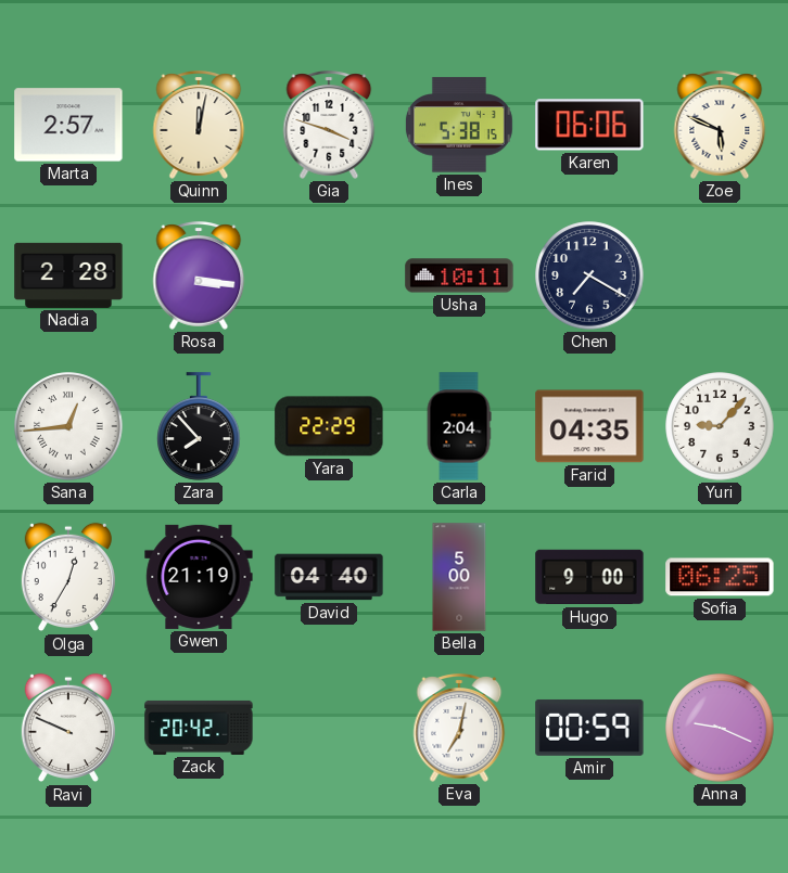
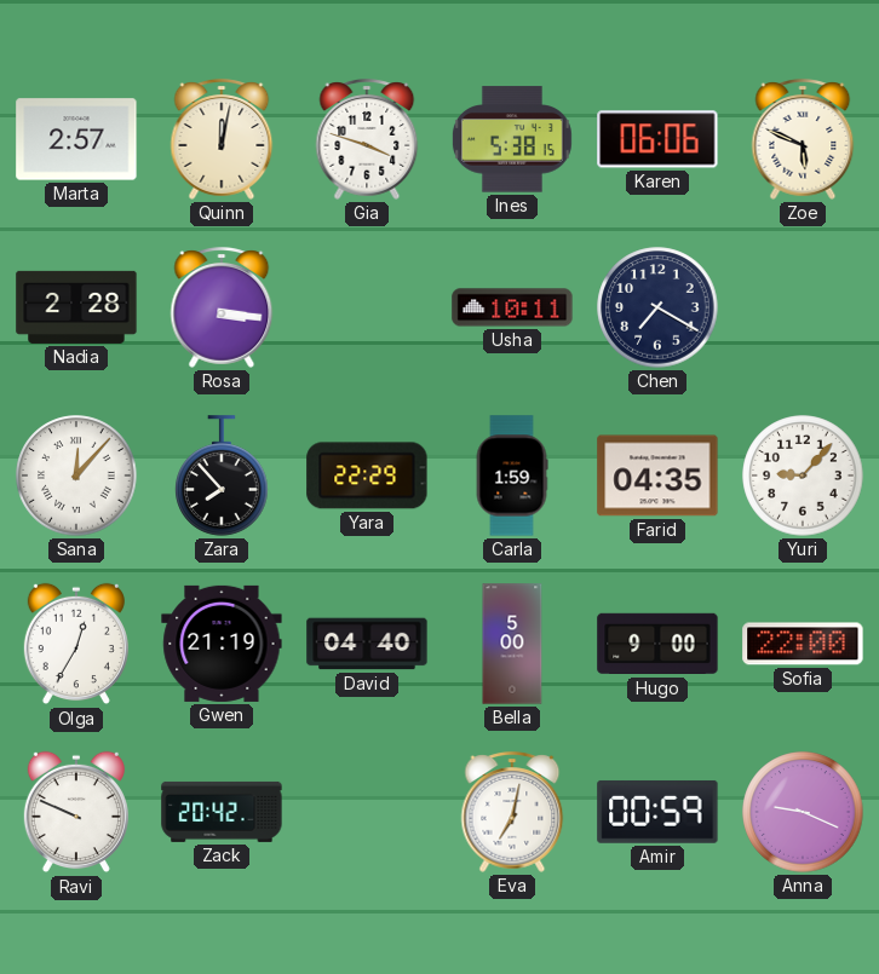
Sana: 12:44 -> 12:07
Carla: 2:04 -> 1:59
Sofia: 06:25 -> 22:00
